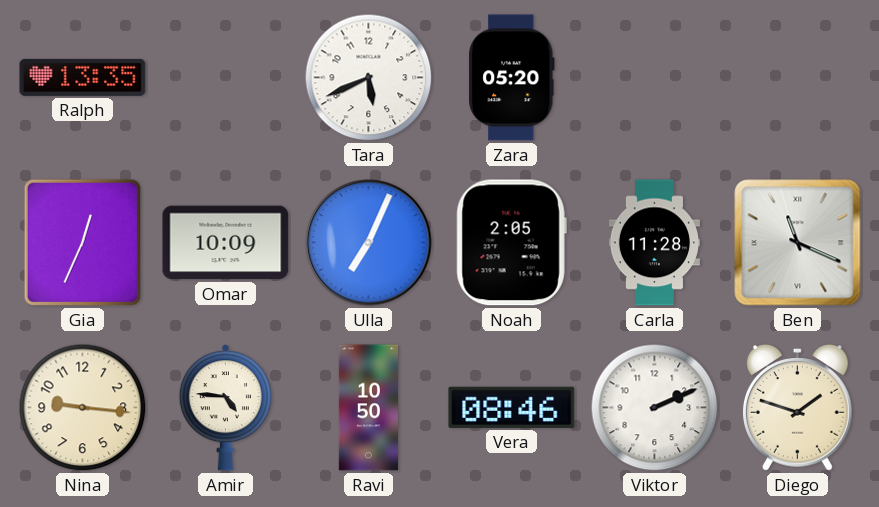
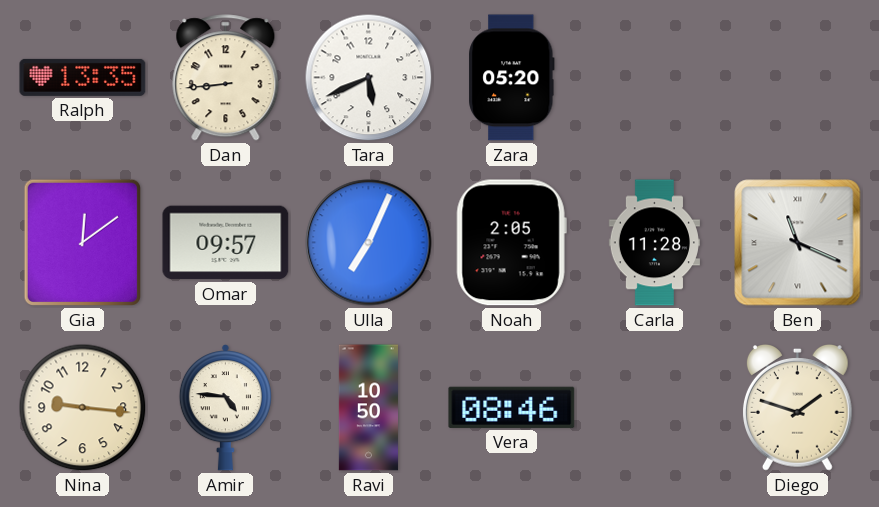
Dan: none -> 8:44
Gia: 12:34 -> 12:09
Omar: 10:09 -> 09:57
Viktor: 2:11 -> none
